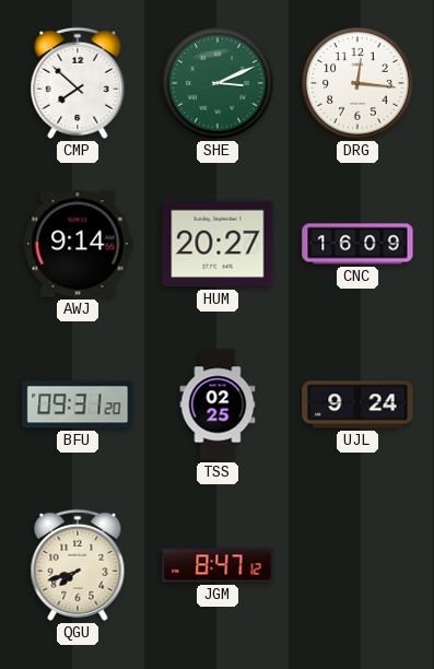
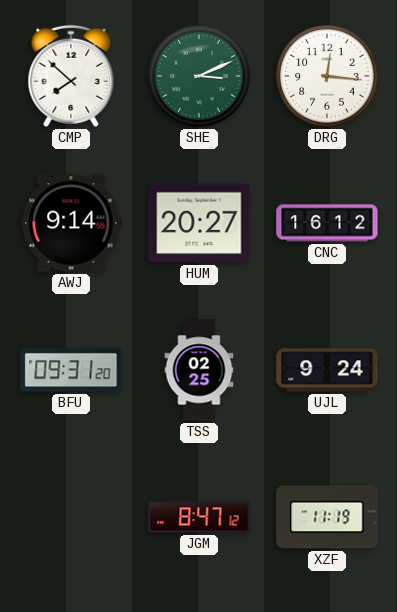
CNC: 16:09 -> 16:12
QGU: 7:42 -> none
XZF: none -> 11:19
